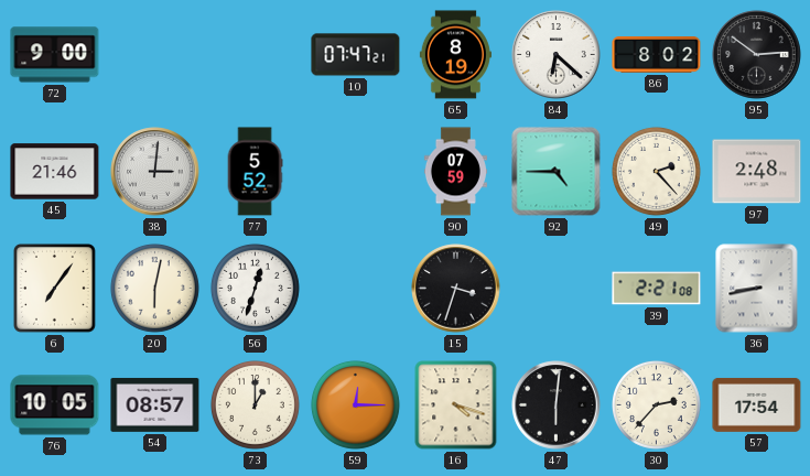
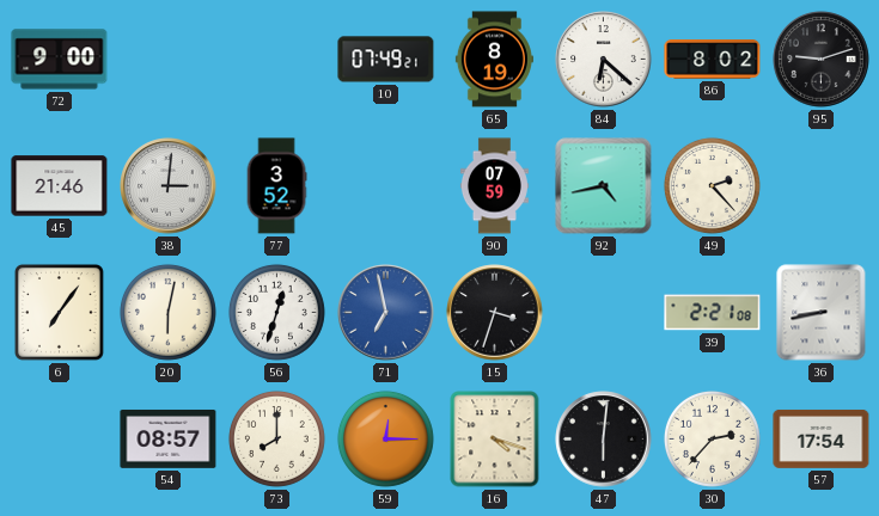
10: 07:47 -> 07:49
95: 2:51 -> 9:12
77: 5:52 -> 3:52
92: 4:45 -> 4:43
97: 2:48 -> none
71: none -> 6:58
76: 10:05 -> none
73: 1:00 -> 8:00
